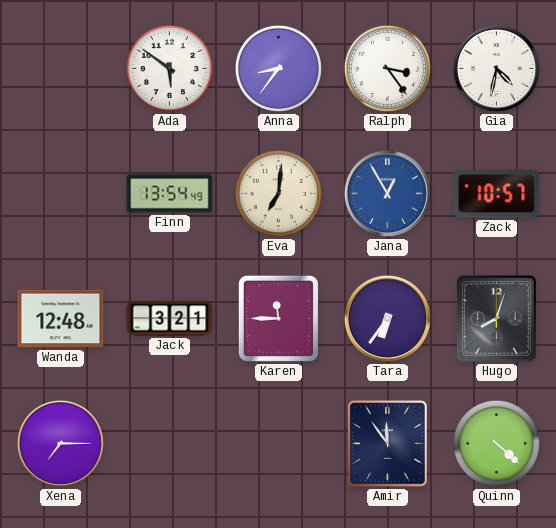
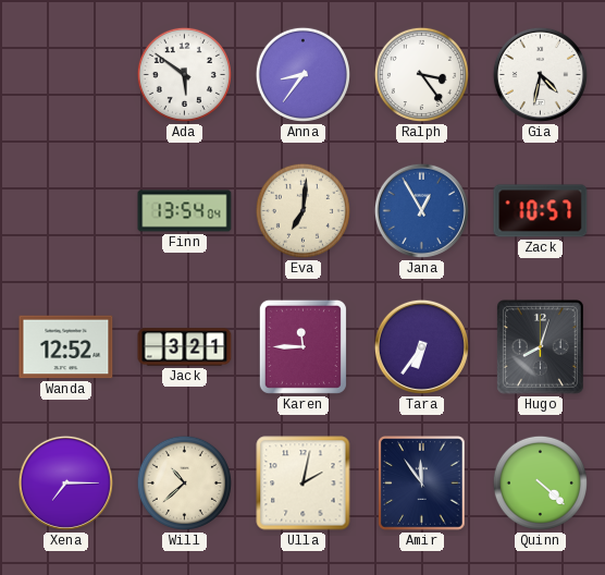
Finn: 13:54:49 -> 13:54:04
Wanda: 12:48 -> 12:52
Will: none -> 10:38
Ulla: none -> 2:02
